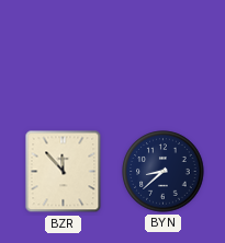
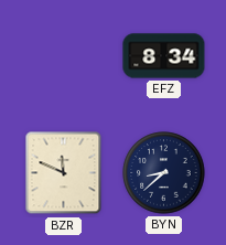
EFZ: none -> 8:34
BZR: 11:53 -> 11:49
